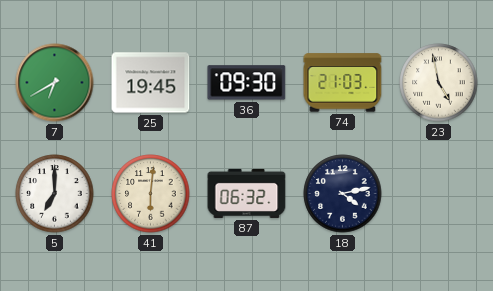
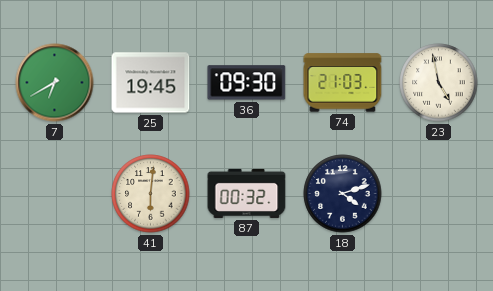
5: 7:00 -> none
87: 06:32 -> 00:32
18: 4:13 -> 4:12
